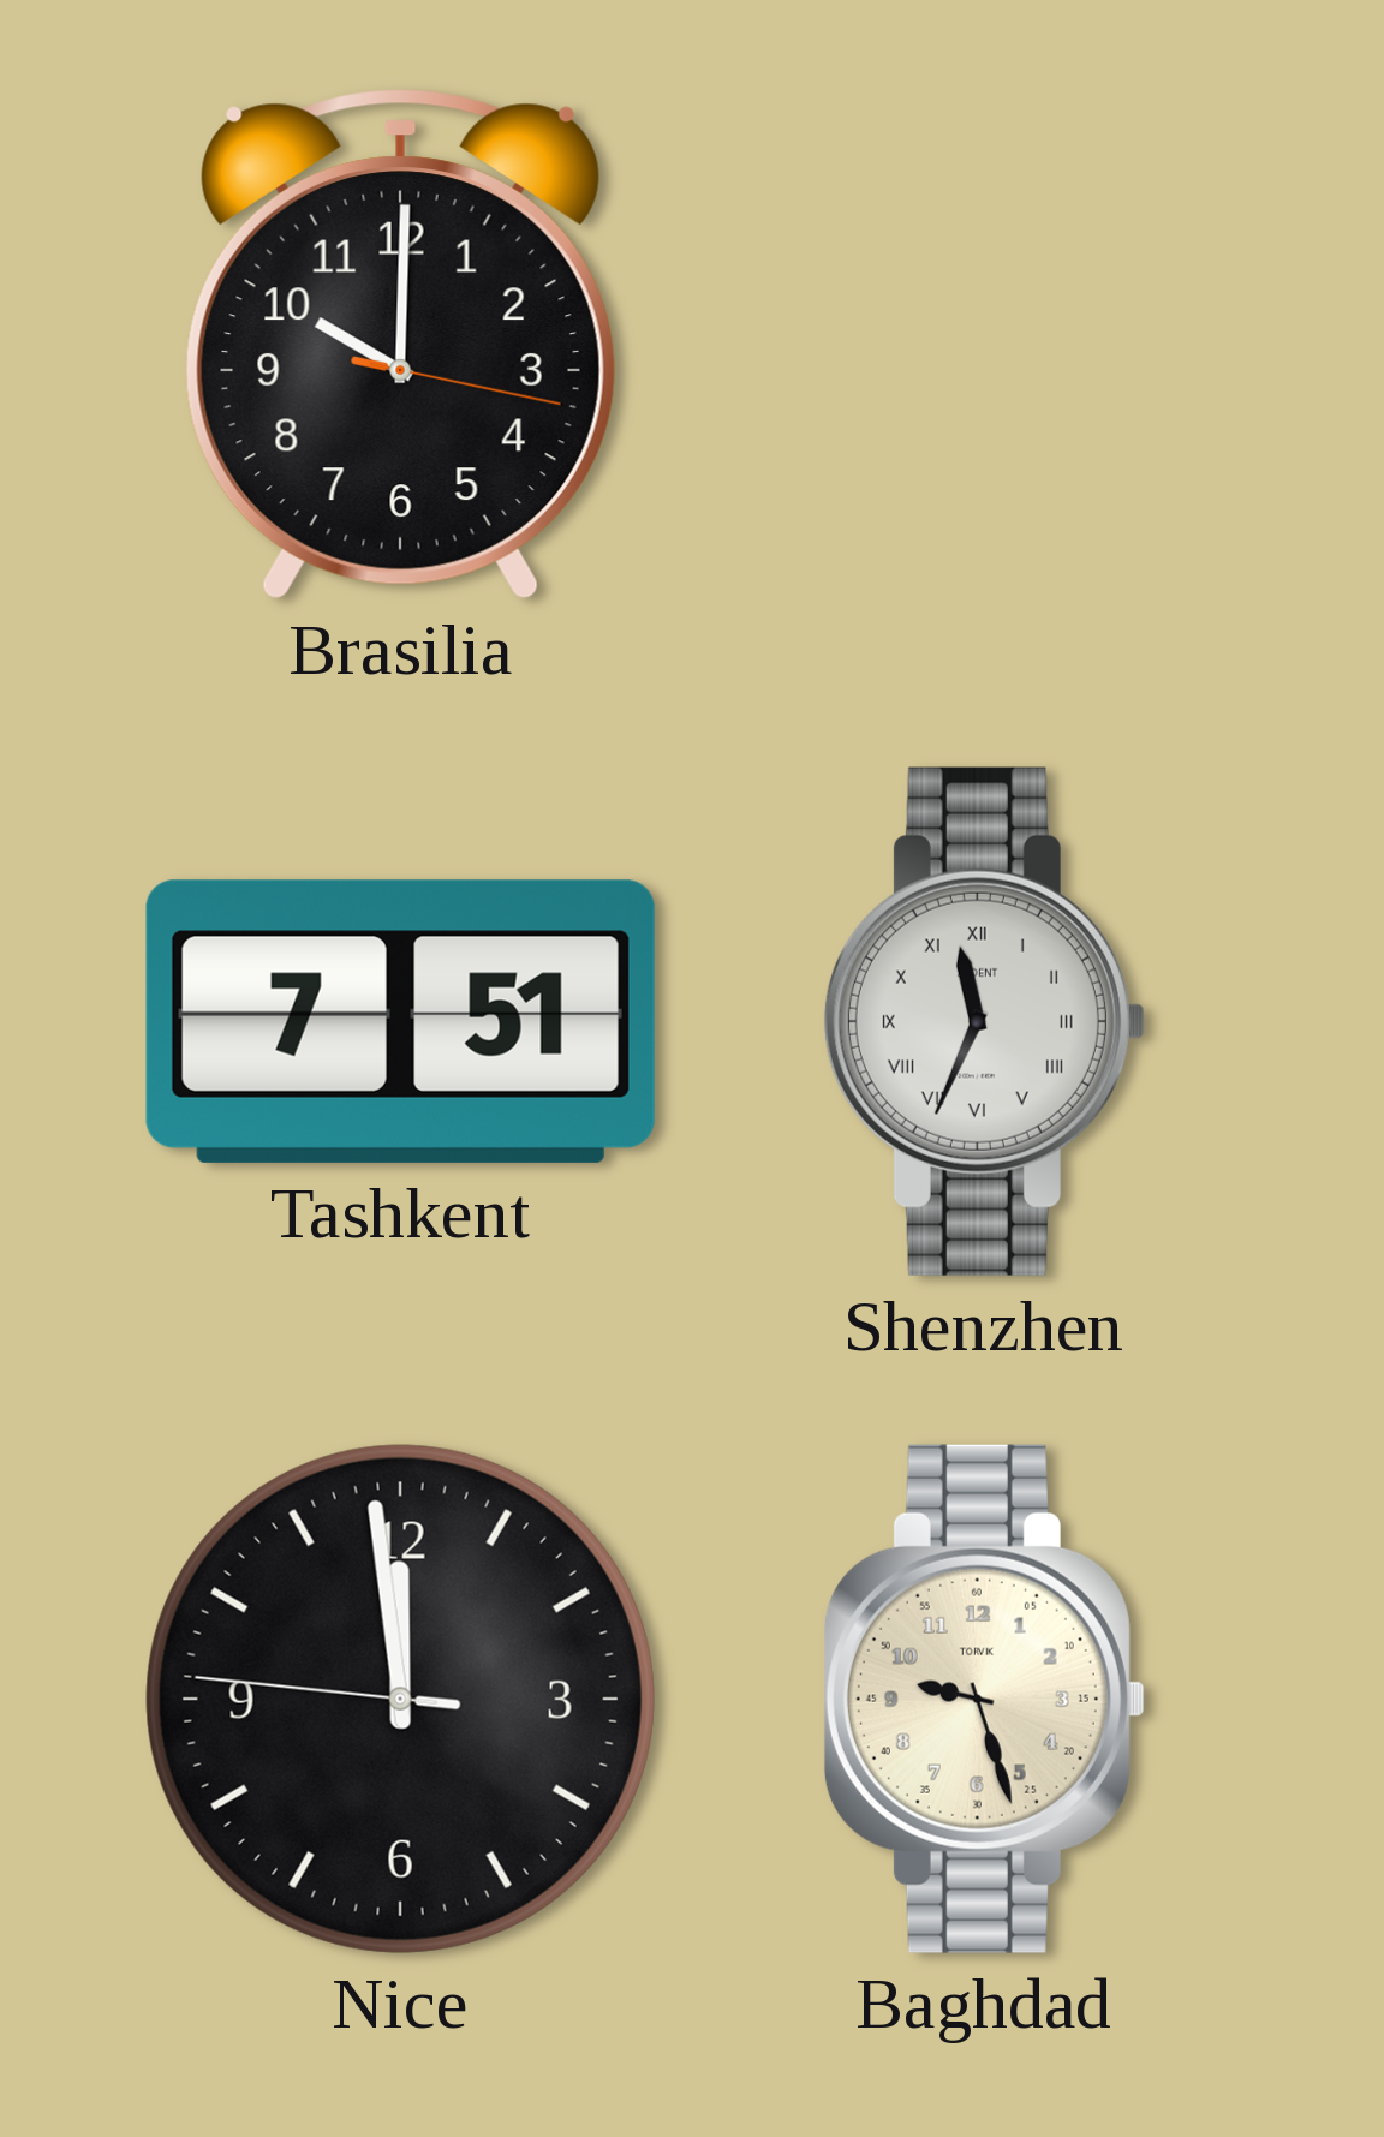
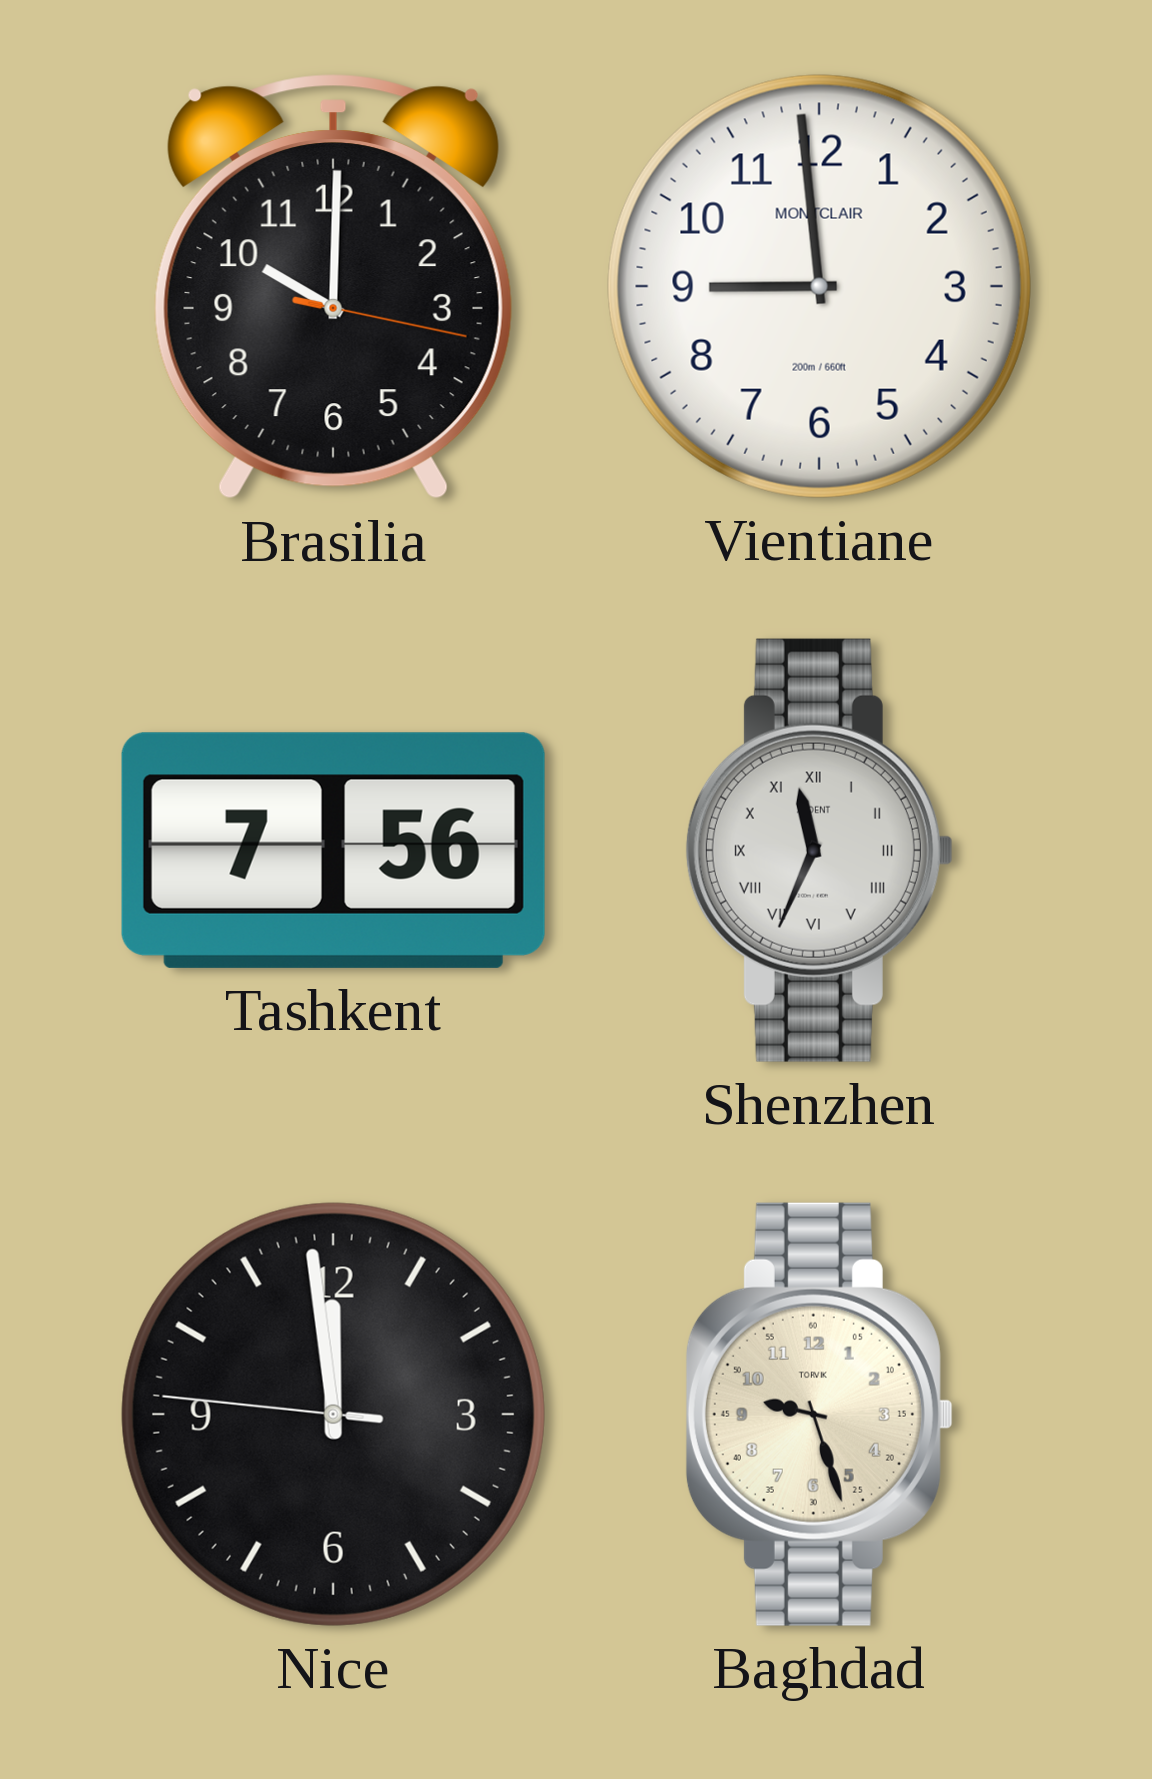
Vientiane: none -> 8:59
Tashkent: 7:51 -> 7:56
